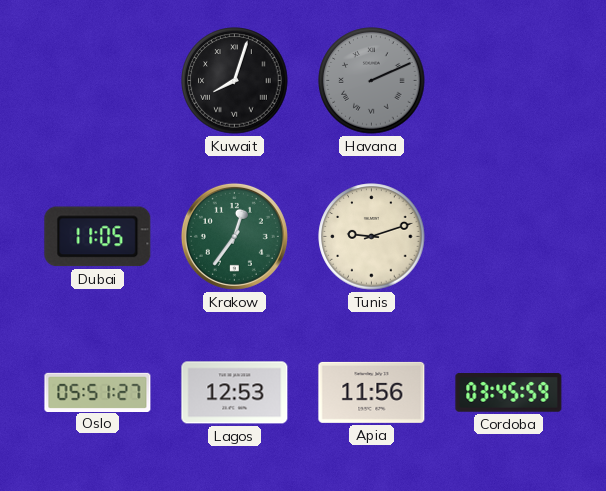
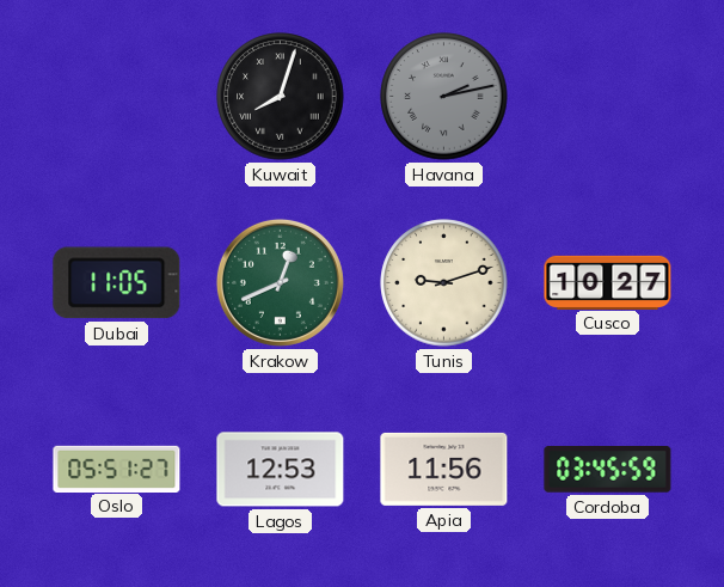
Havana: 2:11 -> 2:13
Krakow: 12:36 -> 12:41
Cusco: none -> 10:27
